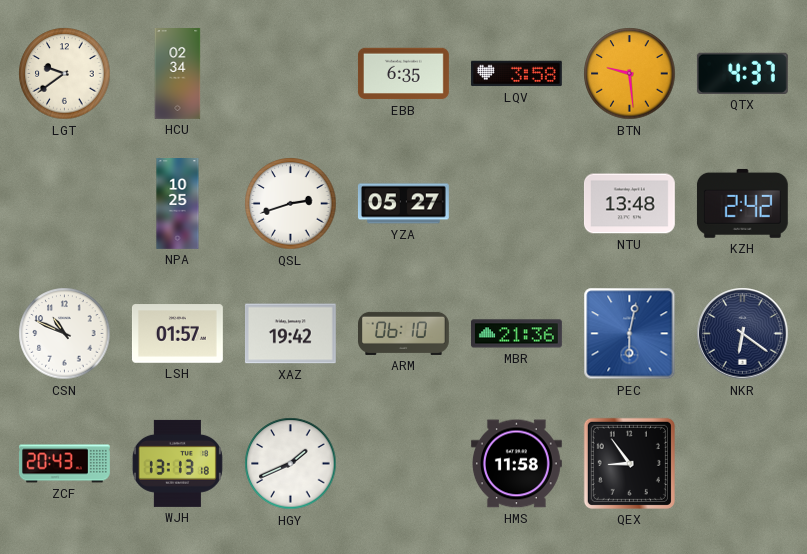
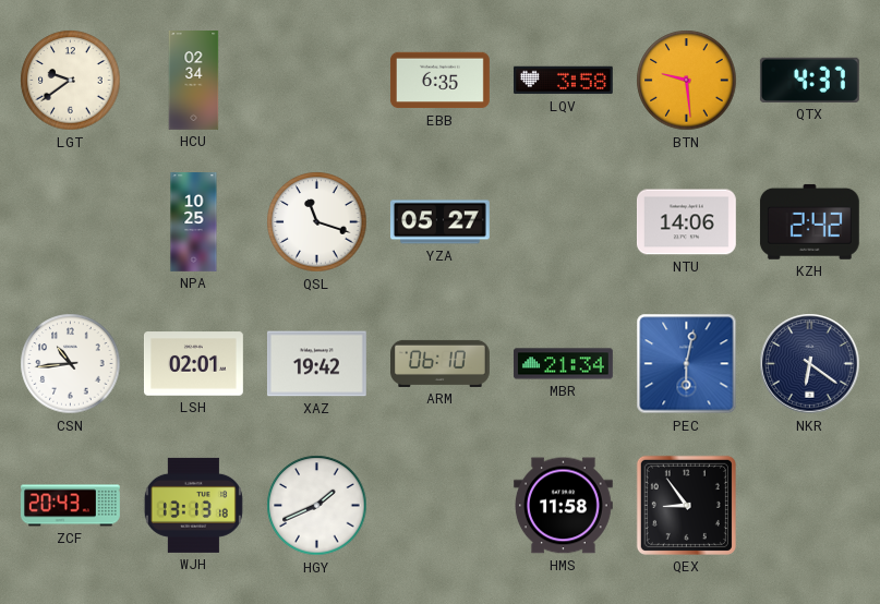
QSL: 2:42 -> 11:18
NTU: 13:48 -> 14:06
CSN: 10:49 -> 10:44
LSH: 01:57 -> 02:01
MBR: 21:36 -> 21:34
